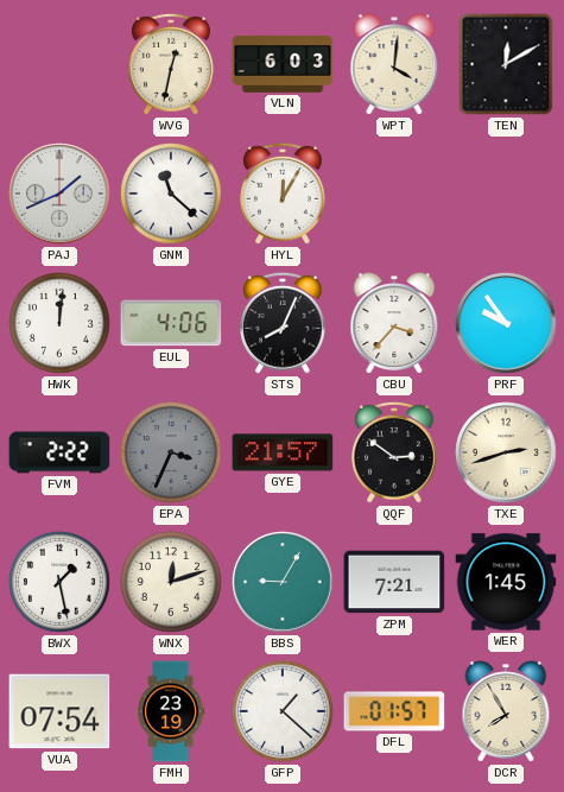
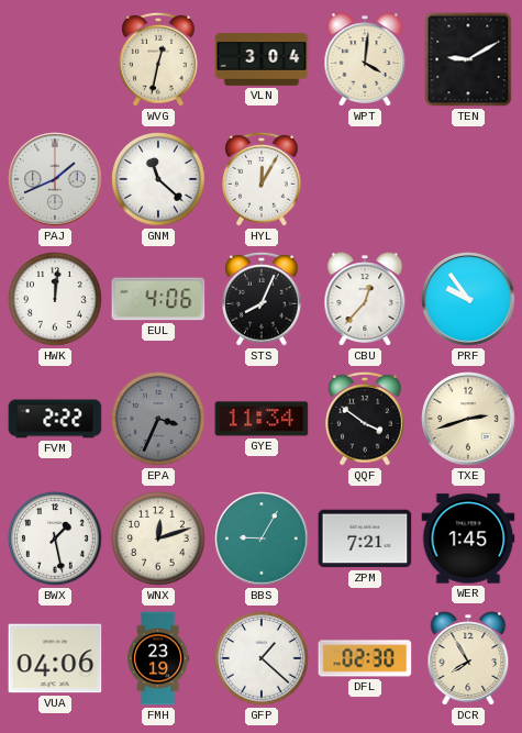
VLN: 6:03 -> 3:04
TEN: 12:10 -> 9:10
CBU: 3:37 -> 12:37
GYE: 21:57 -> 11:34
QQF: 2:51 -> 3:51
VUA: 07:54 -> 04:06
DFL: 01:57 -> 02:30
